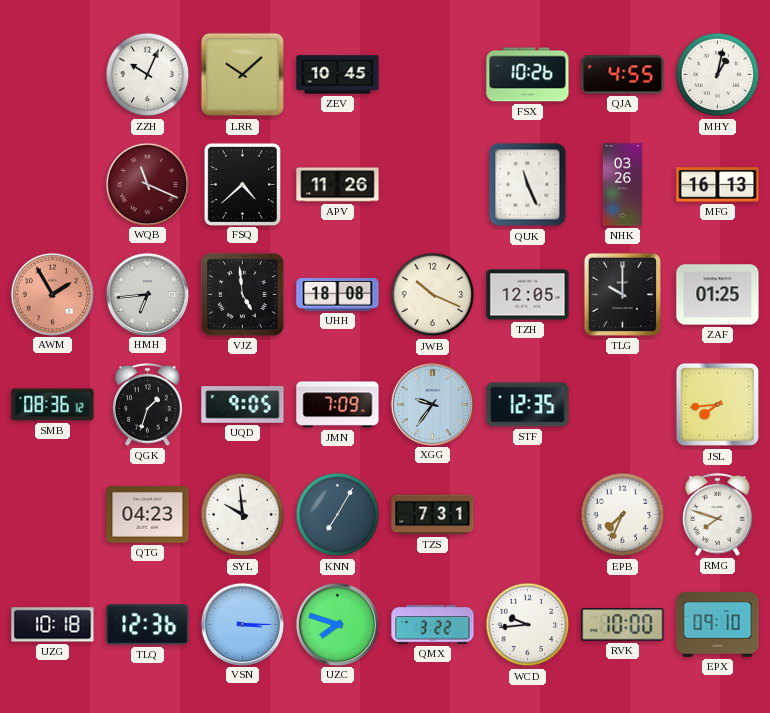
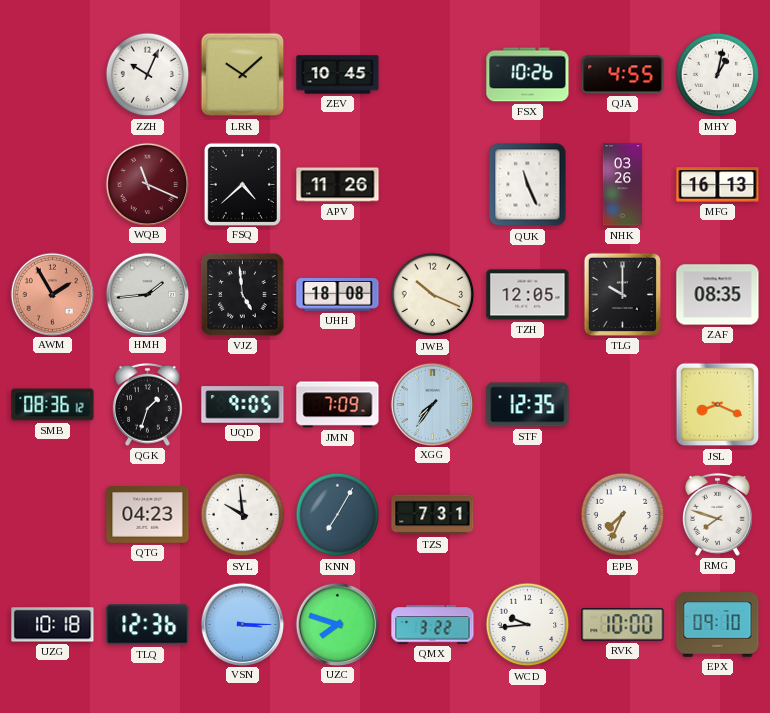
HMH: 6:44 -> 1:44
ZAF: 01:25 -> 08:35
XGG: 9:36 -> 7:36
JSL: 7:44 -> 8:19
